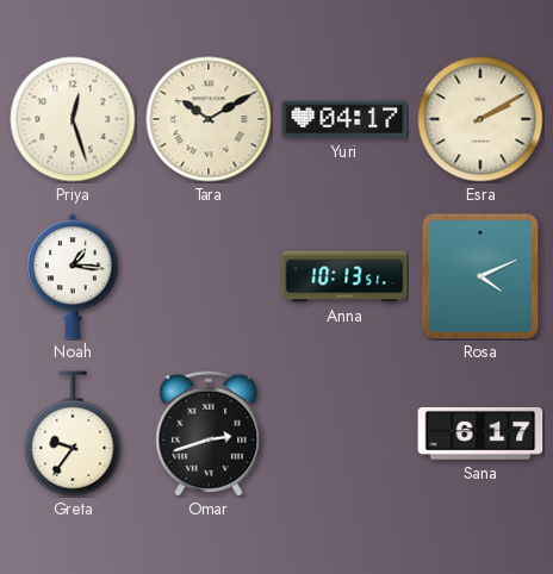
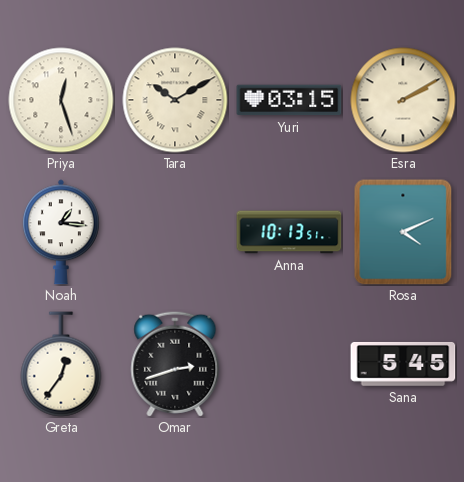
Yuri: 04:17 -> 03:15
Greta: 9:36 -> 12:36
Sana: 6:17 -> 5:45
